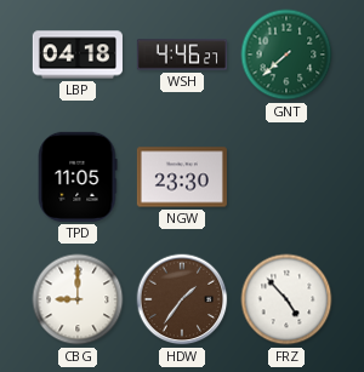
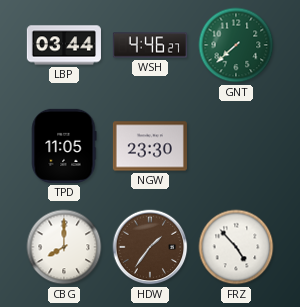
LBP: 04:18 -> 03:44
CBG: 9:00 -> 8:00
